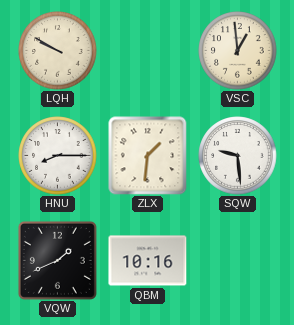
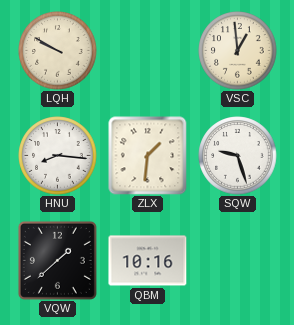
HNU: 8:15 -> 8:16
SQW: 9:29 -> 9:27
VQW: 1:41 -> 1:38
